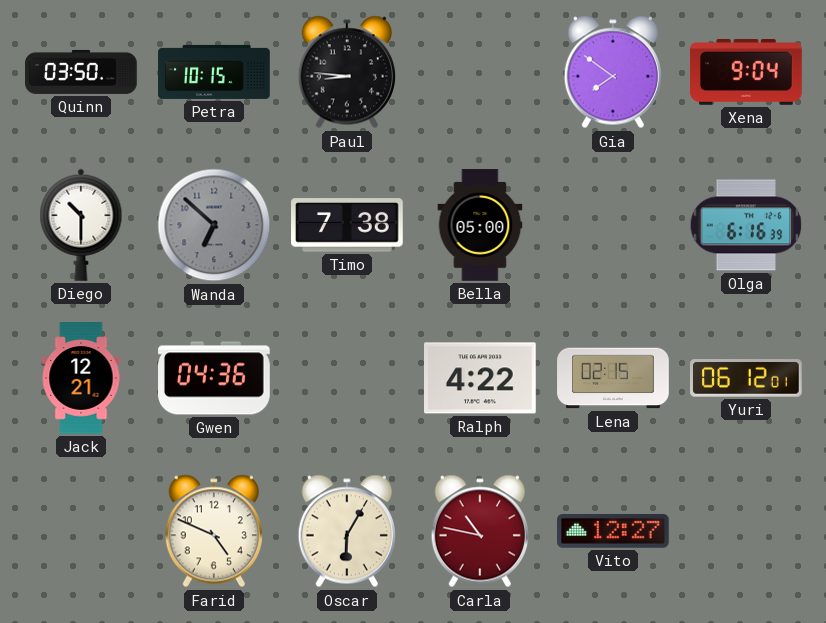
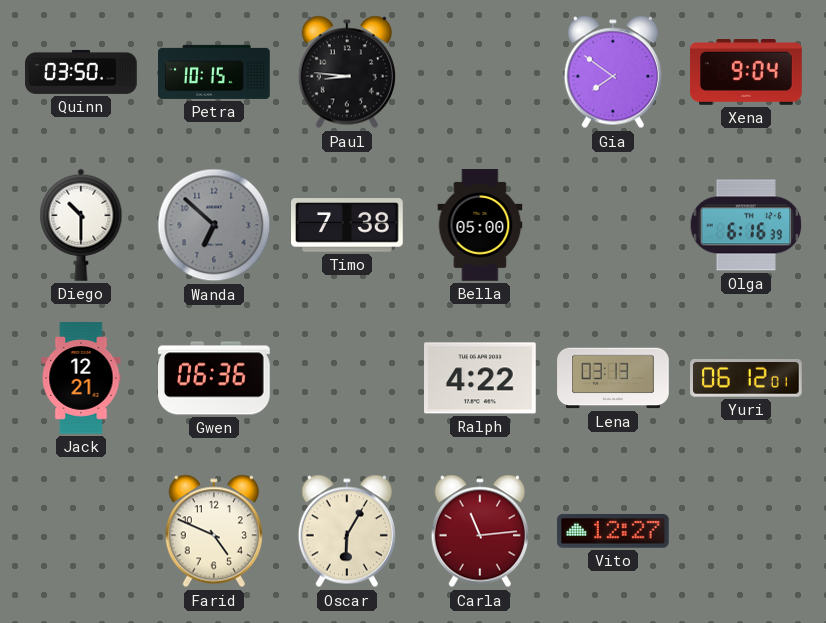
Gwen: 04:36 -> 06:36
Lena: 02:15 -> 03:13
Carla: 10:47 -> 11:14
